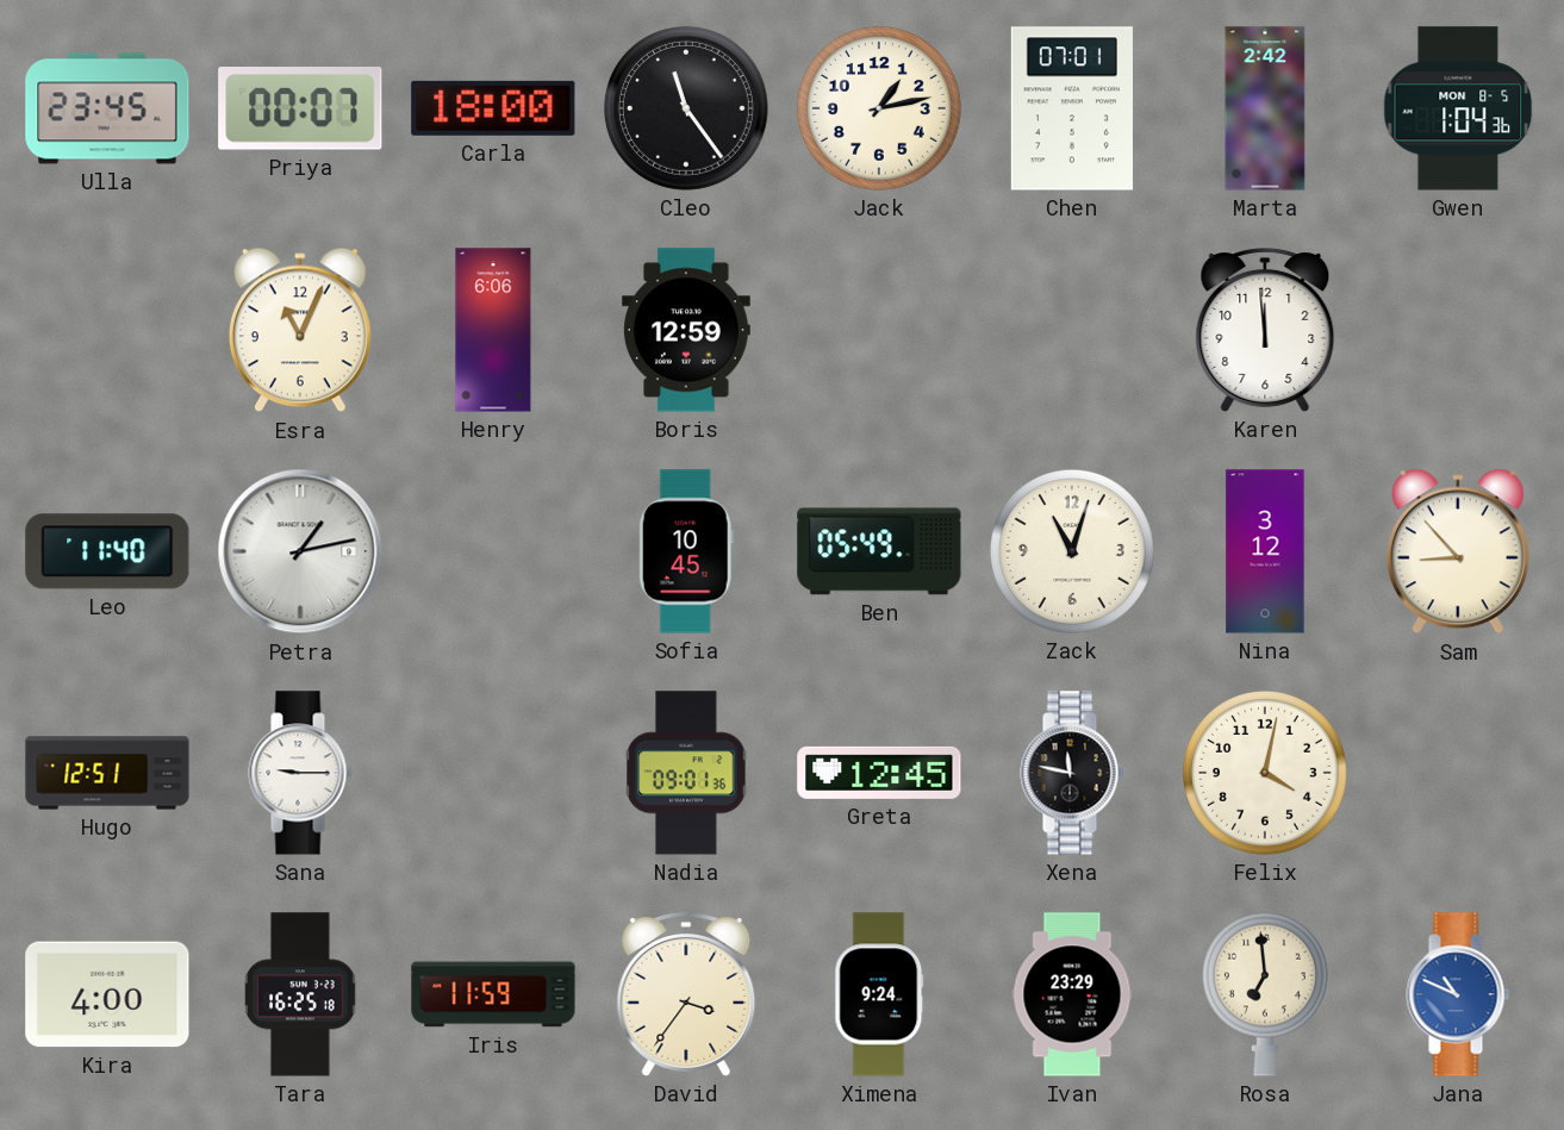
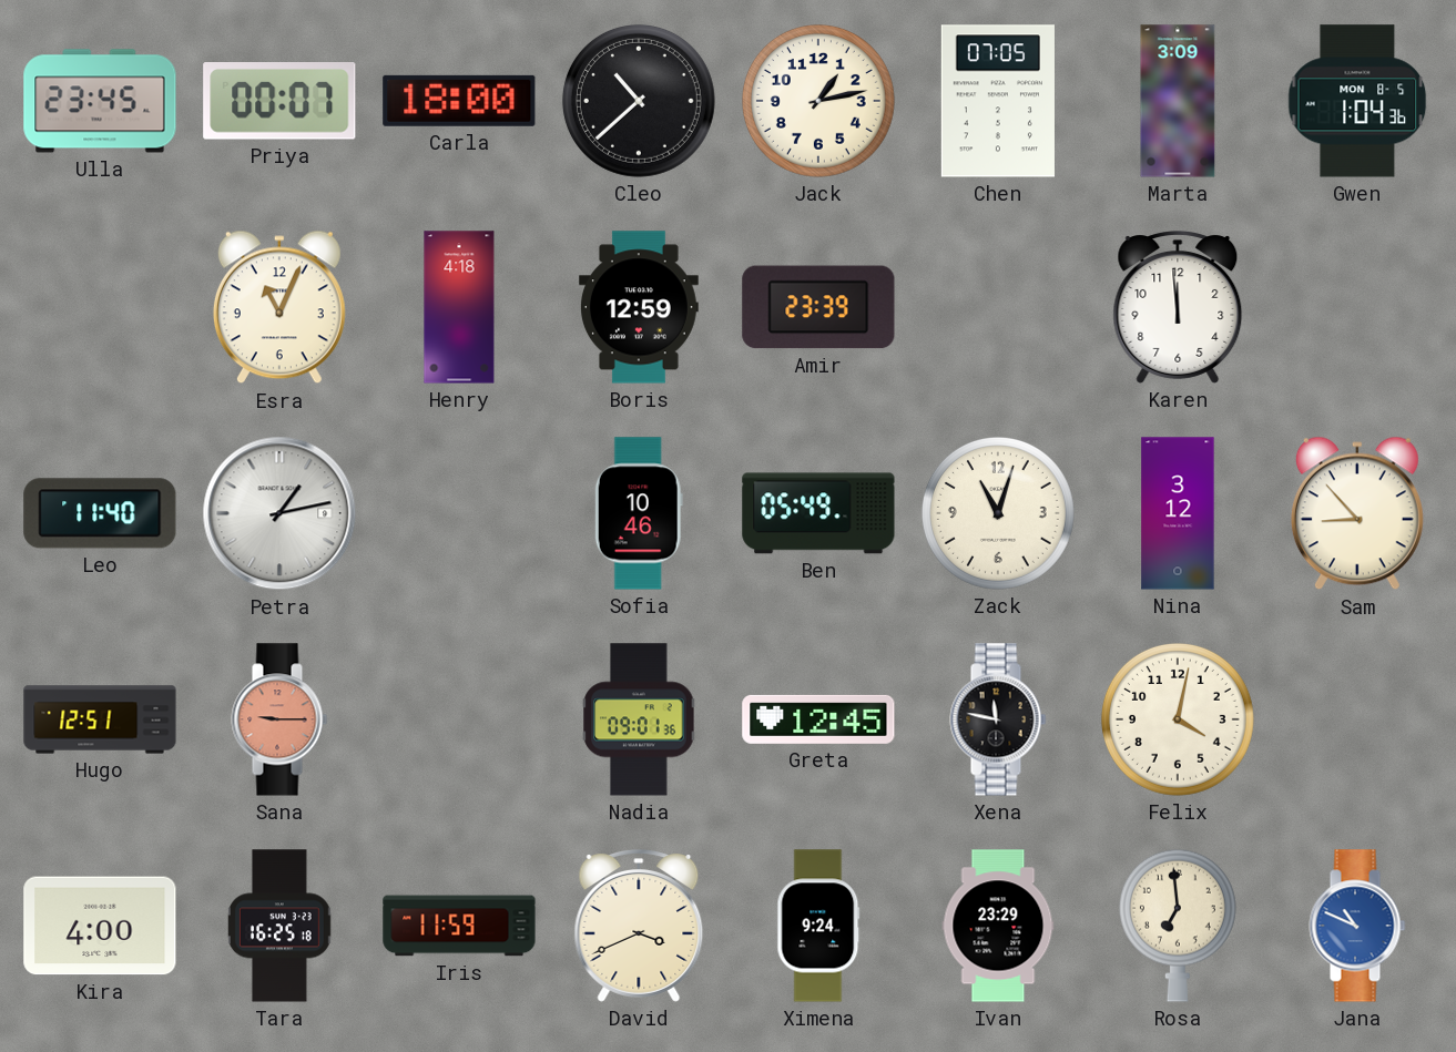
Cleo: 11:24 -> 10:38
Chen: 07:01 -> 07:05
Marta: 2:42 -> 3:09
Henry: 6:06 -> 4:18
Amir: none -> 23:39
Sofia: 10:45 -> 10:46
Sana dial: white -> salmon
David: 3:36 -> 3:41
